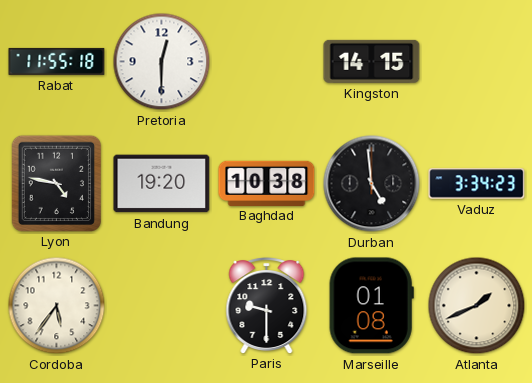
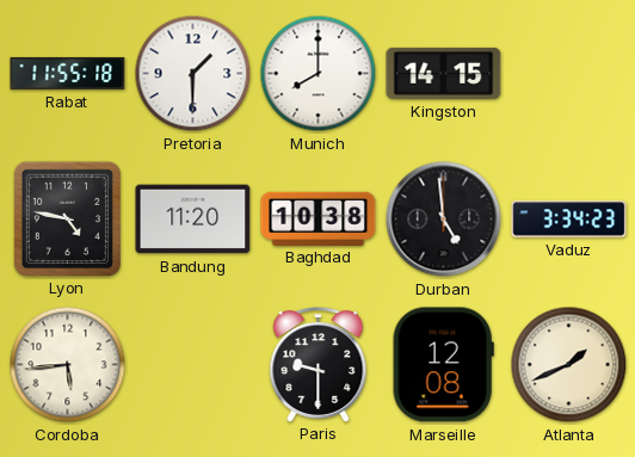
Pretoria: 12:30 -> 1:30
Munich: none -> 8:00
Bandung: 19:20 -> 11:20
Cordoba: 5:36 -> 5:44
Marseille: 01:08 -> 12:08
